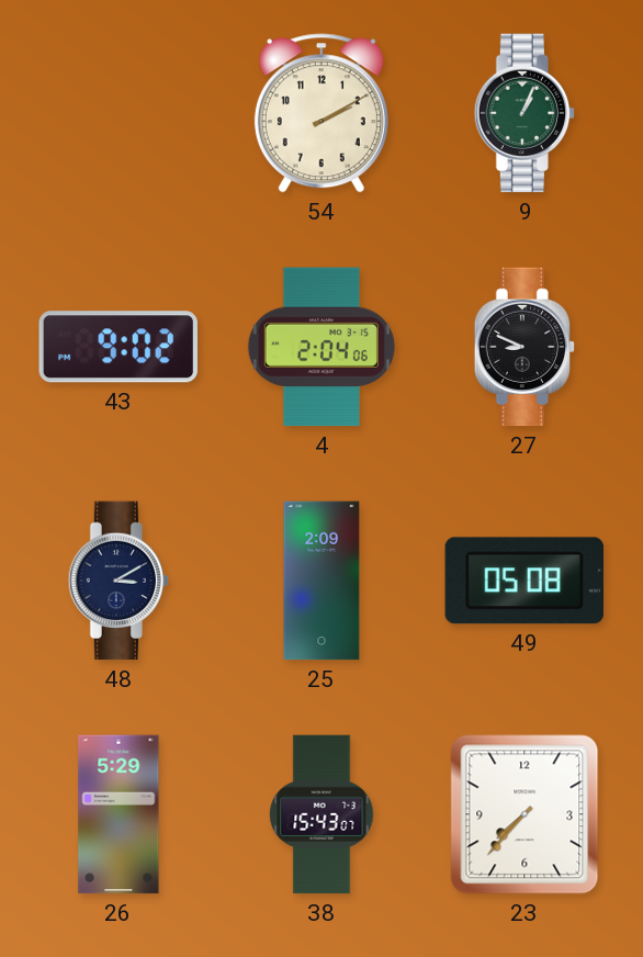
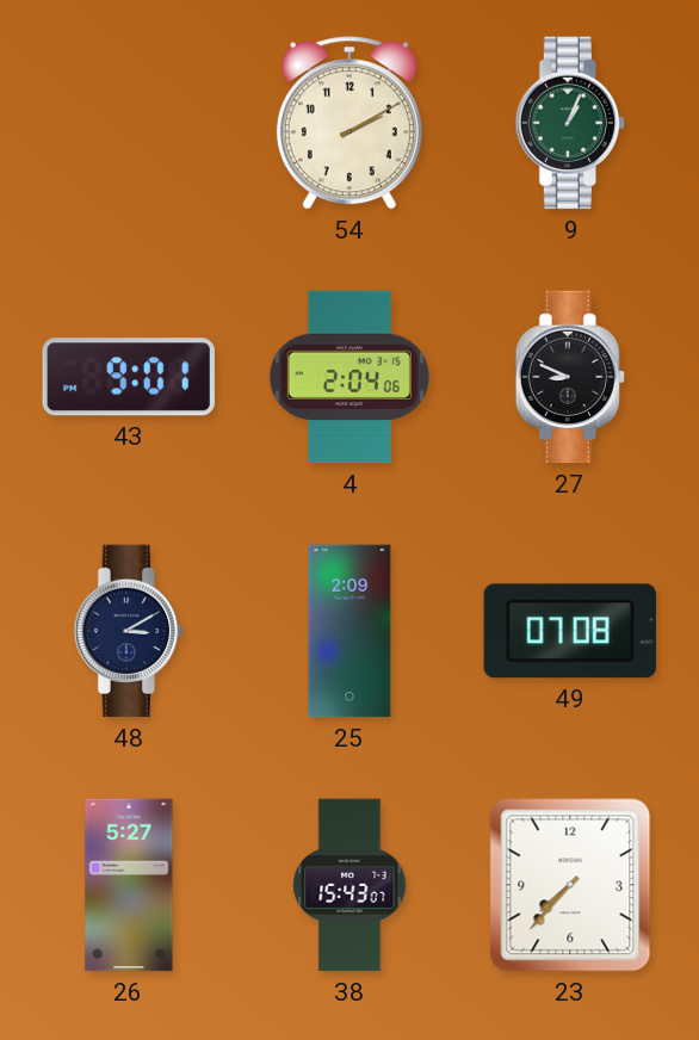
43: 9:02 -> 9:01
49: 05:08 -> 07:08
26: 5:29 -> 5:27
